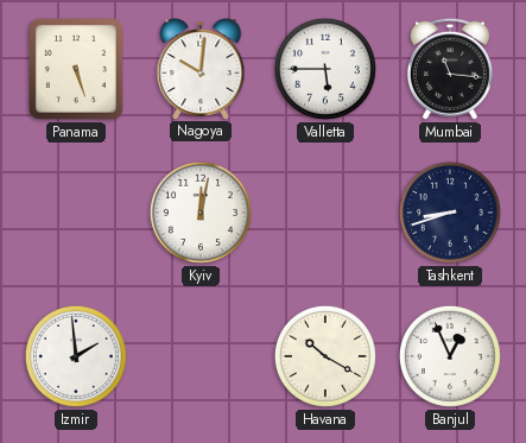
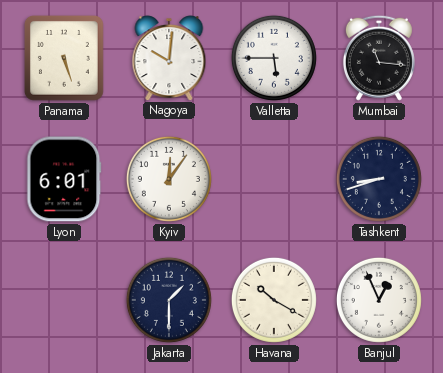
Lyon: none -> 6:01
Kyiv: 12:02 -> 12:06
Izmir: 1:59 -> none
Jakarta: none -> 1:30
